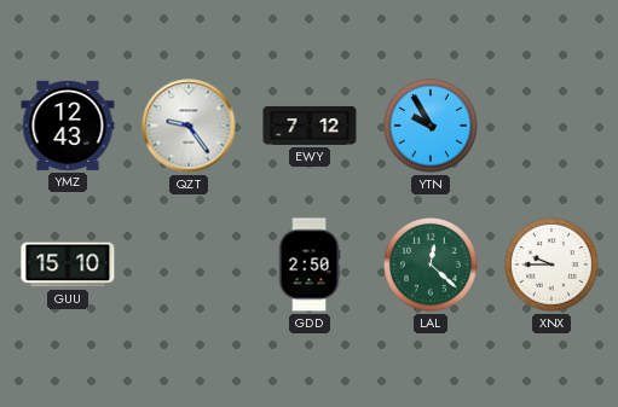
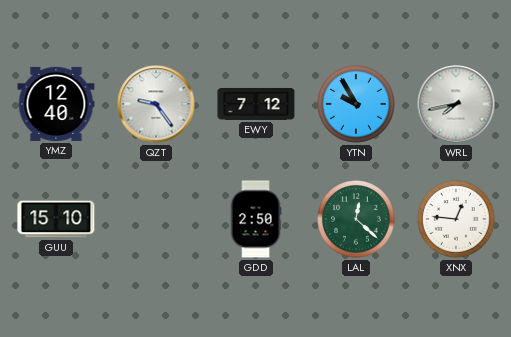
YMZ: 12:43 -> 12:40
WRL: none -> 7:43
XNX: 9:45 -> 12:46
